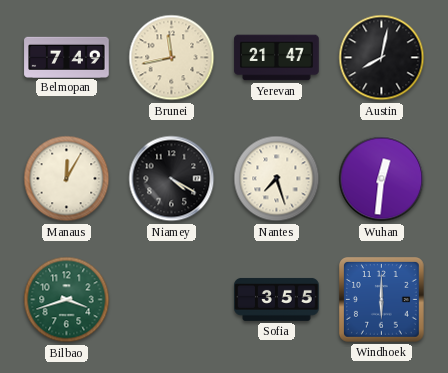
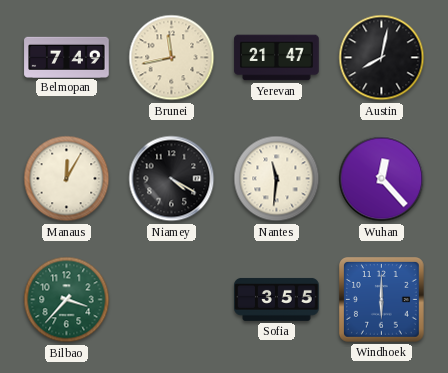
Nantes: 7:27 -> 11:31
Wuhan: 12:31 -> 12:23
Bilbao: 3:42 -> 3:37
